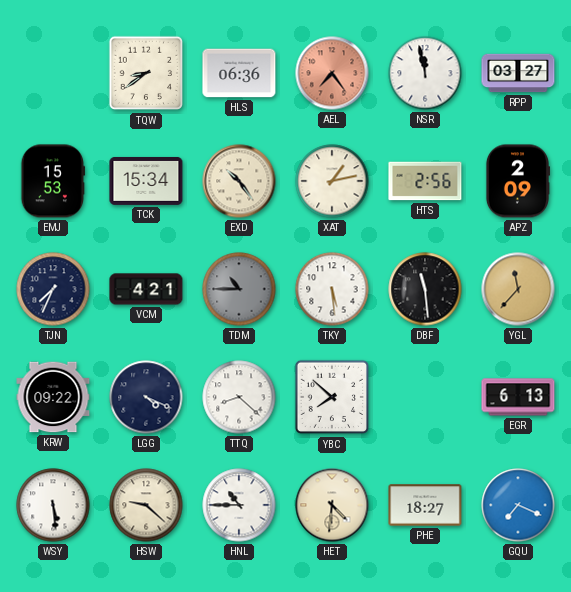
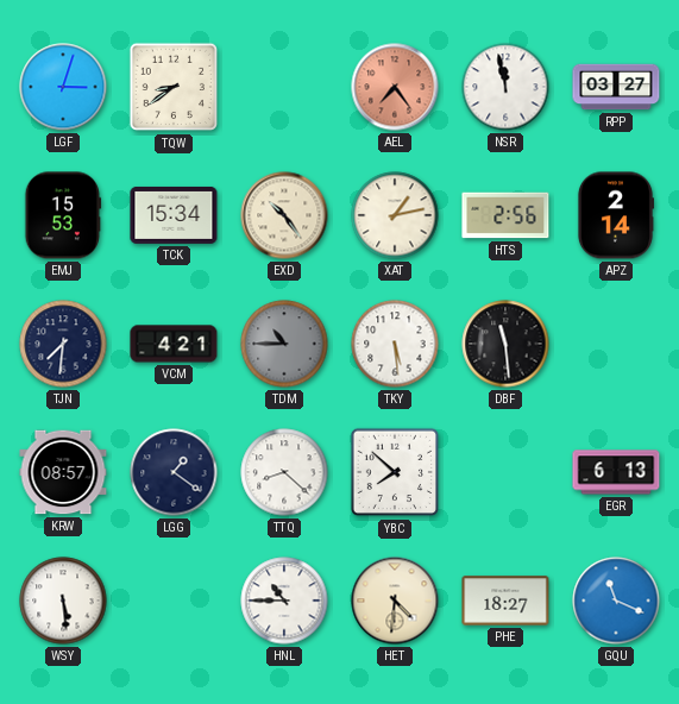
LGF: none -> 3:03
HLS: 06:36 -> none
APZ: 2:09 -> 2:14
TJN: 7:34 -> 7:31
YGL: 11:37 -> none
KRW: 09:22 -> 08:57
LGG: 4:19 -> 1:21
HSW: 9:22 -> none
GQU: 7:19 -> 11:19
